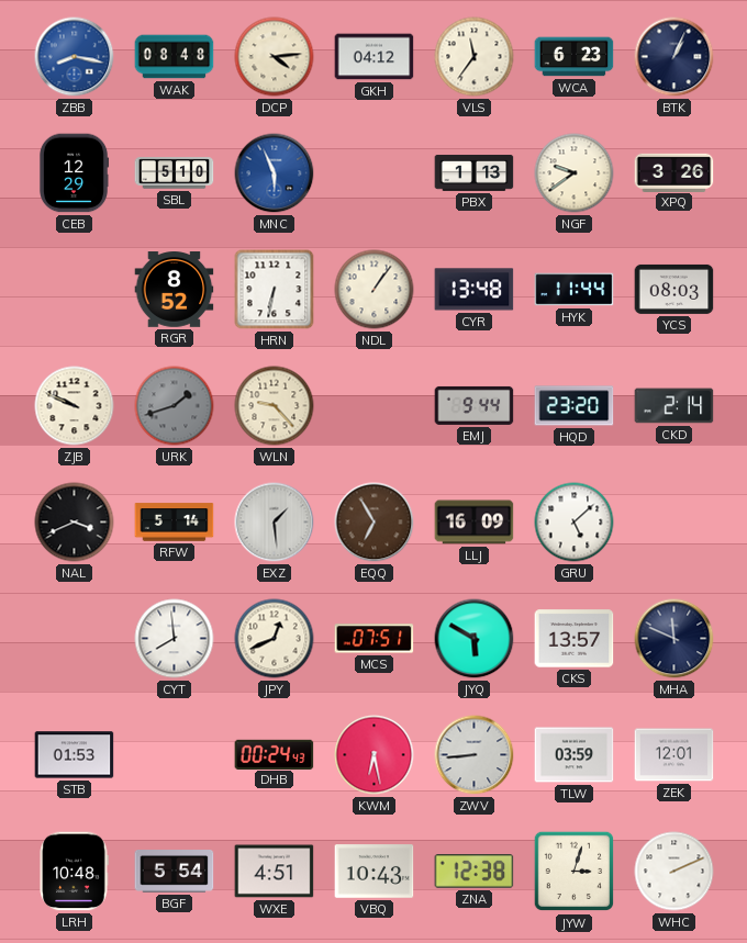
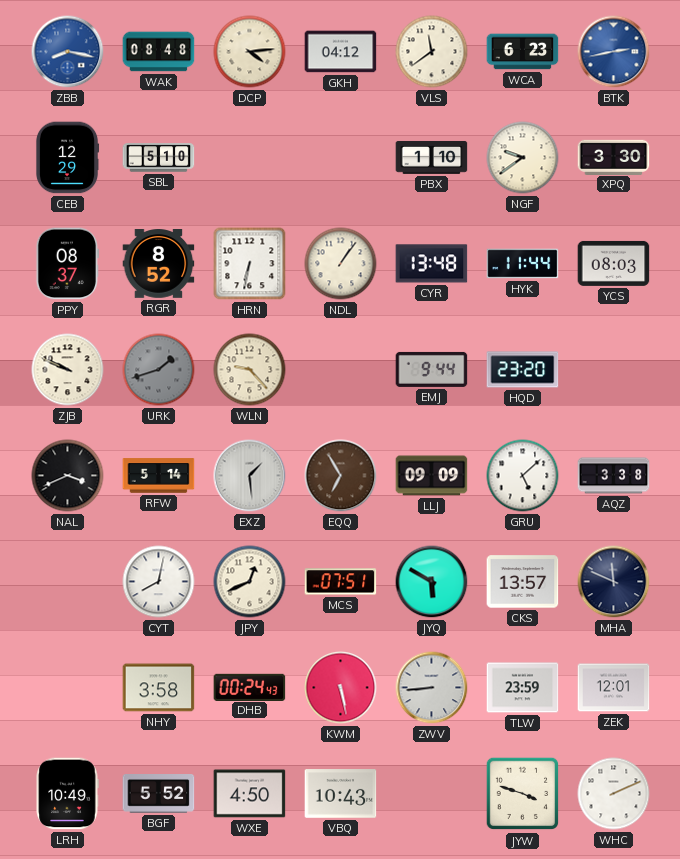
VLS: 11:36 -> 11:39
BTK: 1:04 -> 2:43
BTK dial: navy -> blue
MNC: 5:56 -> none
PBX: 1:13 -> 1:10
XPQ: 3:26 -> 3:30
PPY: none -> 08:37
CKD: 2:14 -> none
LLJ: 16:09 -> 09:09
AQZ: none -> 3:38
CYT: 7:59 -> 8:02
STB: 01:53 -> none
NHY: none -> 3:58
KWM: 6:28 -> 5:28
TLW: 03:59 -> 23:59
LRH: 10:48 -> 10:49
BGF: 5:54 -> 5:52
WXE: 4:51 -> 4:50
ZNA: 12:38 -> none
JYW: 3:03 -> 3:48
